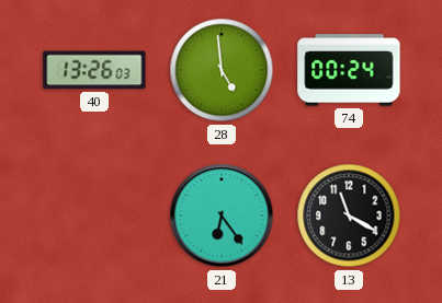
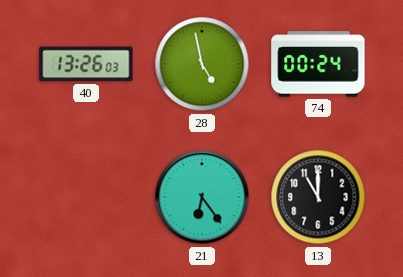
28: 4:59 -> 4:58
13: 11:20 -> 11:00
